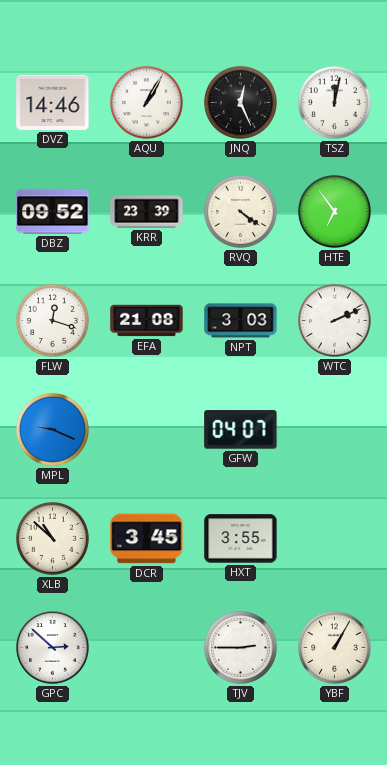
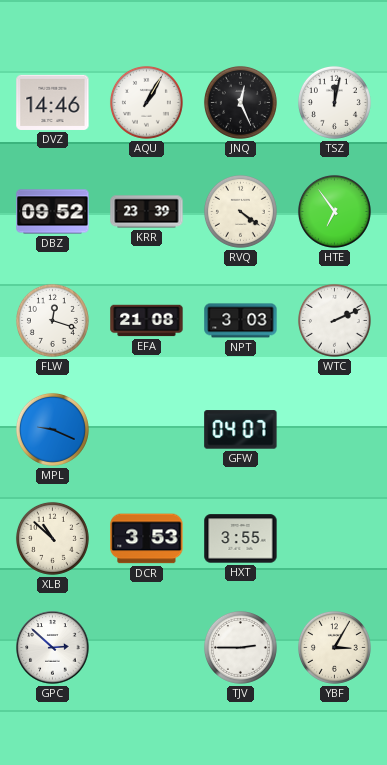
DCR: 3:45 -> 3:53
YBF: 1:05 -> 3:05
